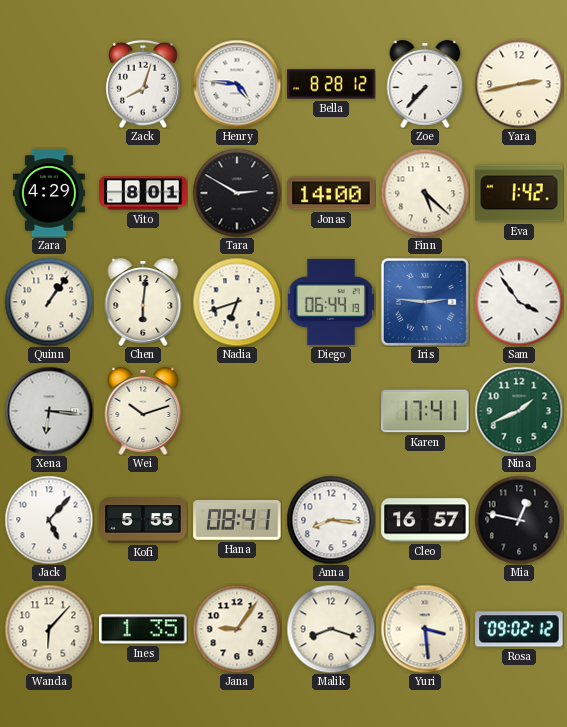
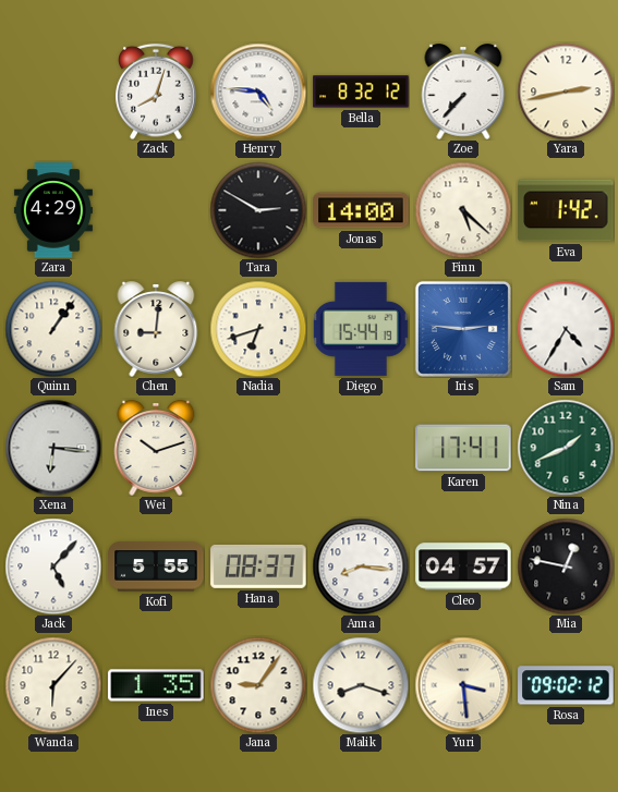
Bella: 8:28 -> 8:32
Vito: 8:01 -> none
Chen: 6:01 -> 9:01
Diego: 06:44 -> 15:44
Sam: 3:54 -> 4:35
Hana: 08:41 -> 08:37
Cleo: 16:57 -> 04:57
